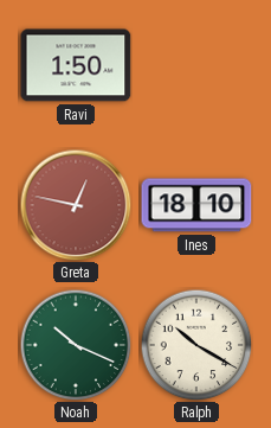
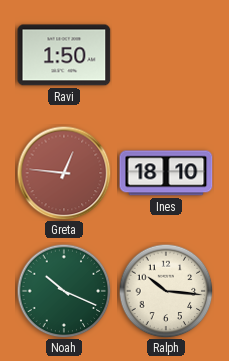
Greta: 12:47 -> 12:46
Ralph: 10:20 -> 10:16
